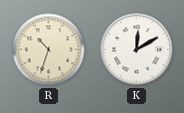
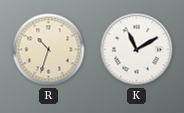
K: 12:10 -> 11:10
